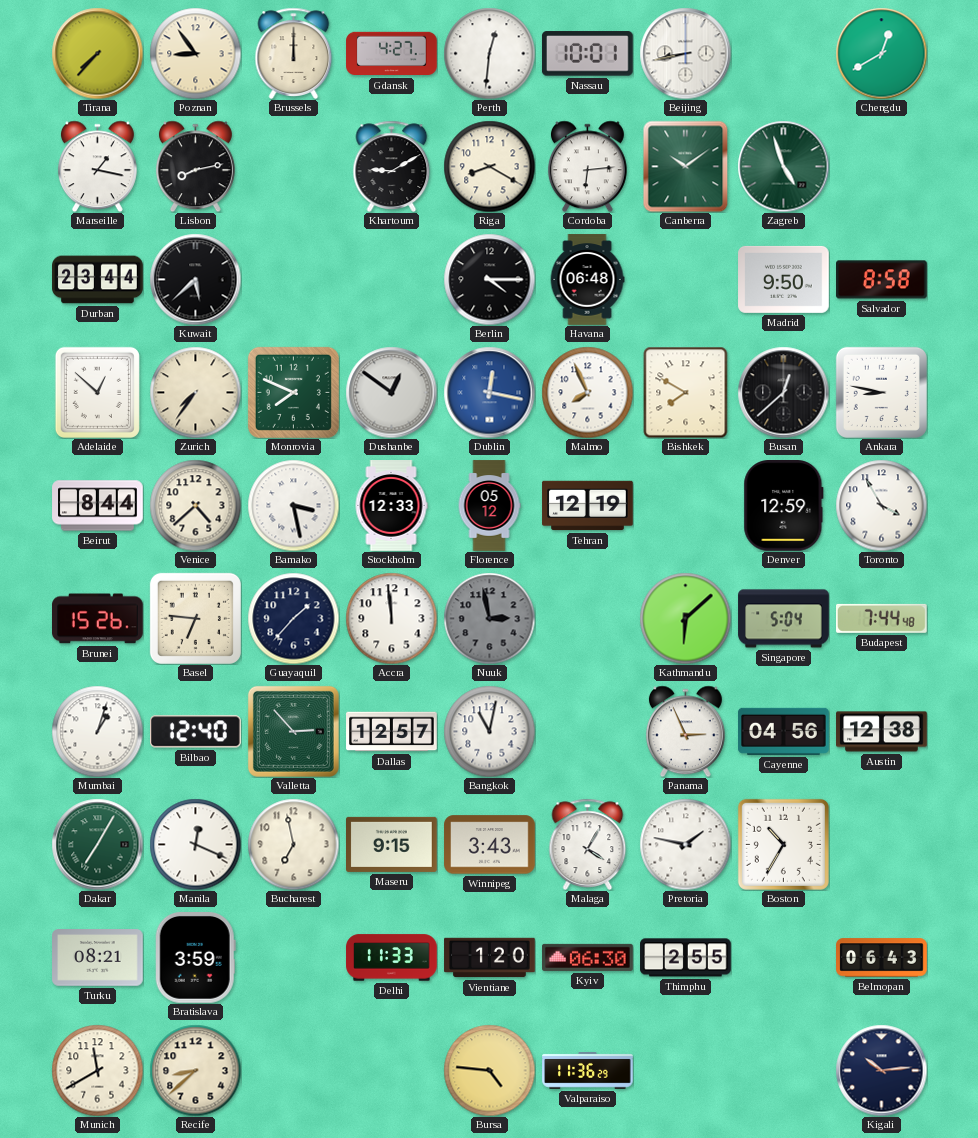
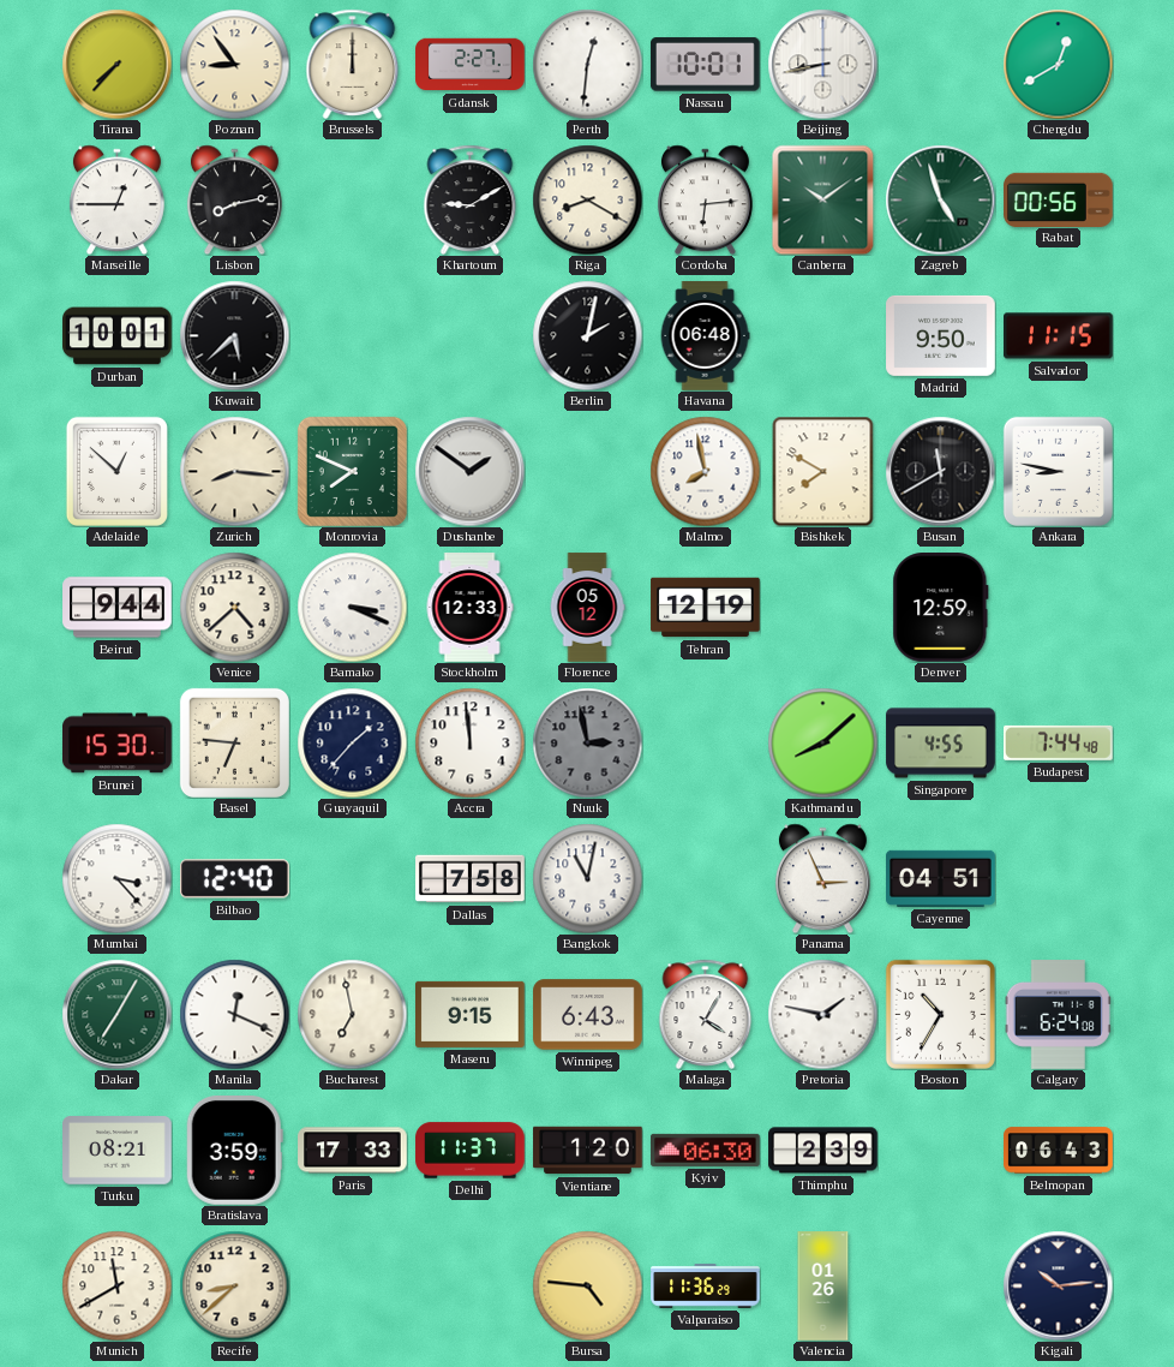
Gdansk: 4:27 -> 2:27
Marseille: 1:17 -> 12:45
Rabat: none -> 00:56
Durban: 23:44 -> 10:01
Berlin: 4:15 -> 2:02
Salvador: 8:58 -> 11:15
Zurich: 7:36 -> 8:16
Dushanbe: 12:51 -> 1:51
Dublin: 12:17 -> none
Malmo: 7:56 -> 7:58
Busan: 12:38 -> 11:40
Beirut: 8:44 -> 9:44
Bamako: 3:28 -> 3:19
Toronto: 3:55 -> none
Brunei: 15:26 -> 15:30
Kathmandu: 6:08 -> 8:08
Singapore: 5:04 -> 4:55
Mumbai: 1:03 -> 3:23
Valletta: 2:53 -> none
Dallas: 12:57 -> 7:58
Cayenne: 04:56 -> 04:51
Austin: 12:38 -> none
Winnipeg: 3:43 -> 6:43
Calgary: none -> 6:24
Paris: none -> 17:33
Delhi: 11:33 -> 11:37
Thimphu: 2:55 -> 2:39
Valencia: none -> 01:26
